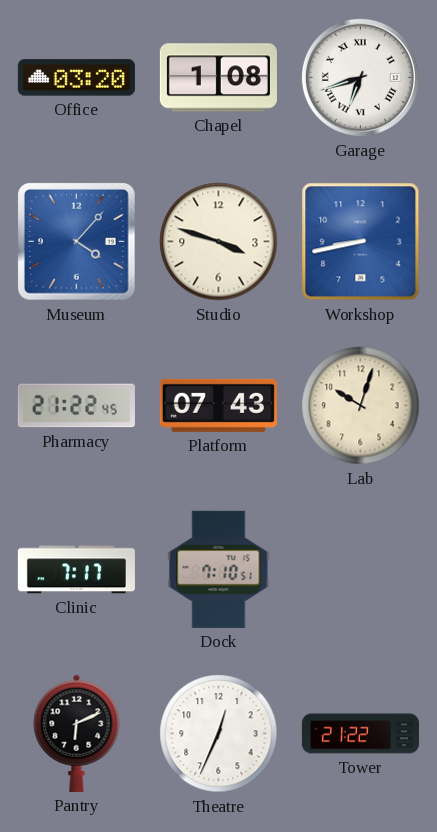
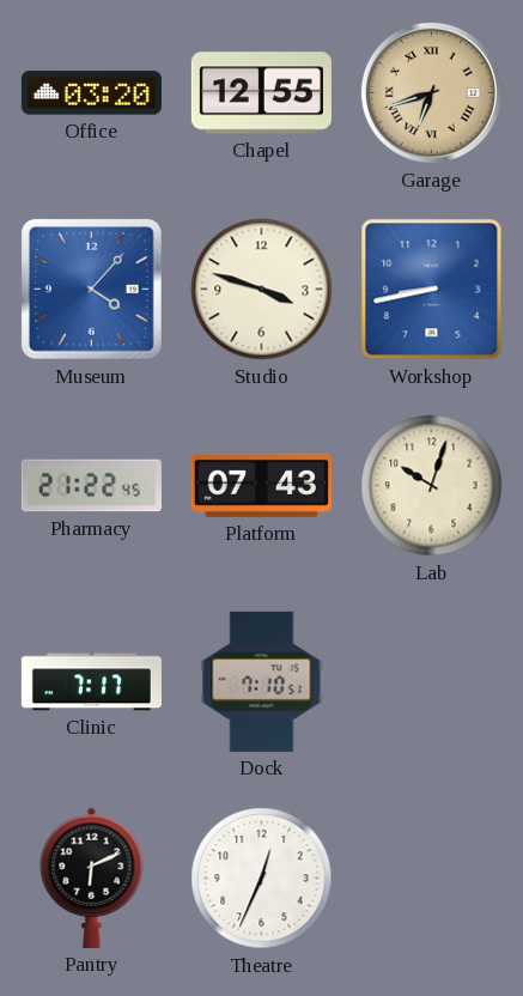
Chapel: 1:08 -> 12:55
Garage dial: white -> champagne
Tower: 21:22 -> none
